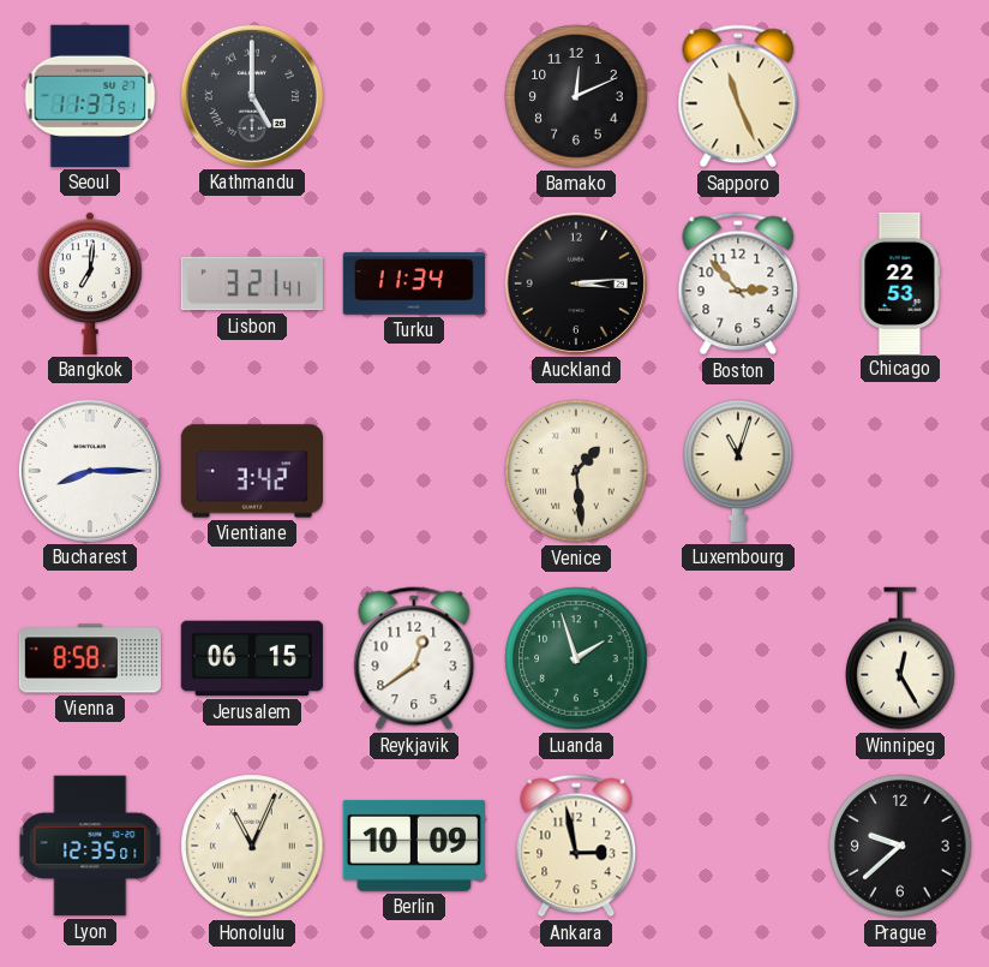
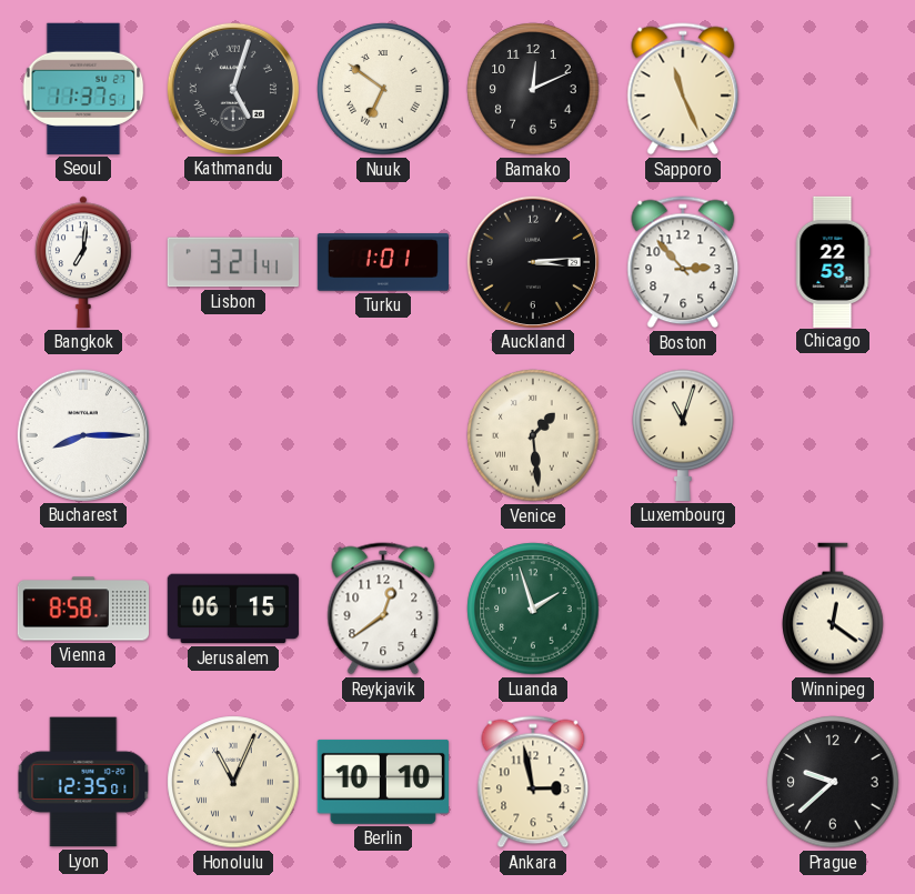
Kathmandu: 5:00 -> 5:03
Nuuk: none -> 6:51
Turku: 11:34 -> 1:01
Vientiane: 3:42 -> none
Winnipeg: 12:25 -> 12:21
Berlin: 10:09 -> 10:10
